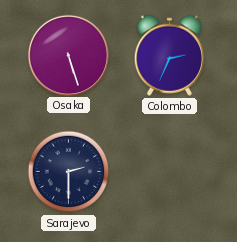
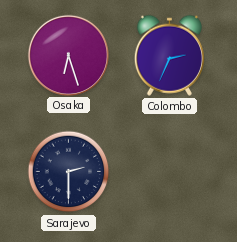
Osaka: 5:27 -> 6:27
